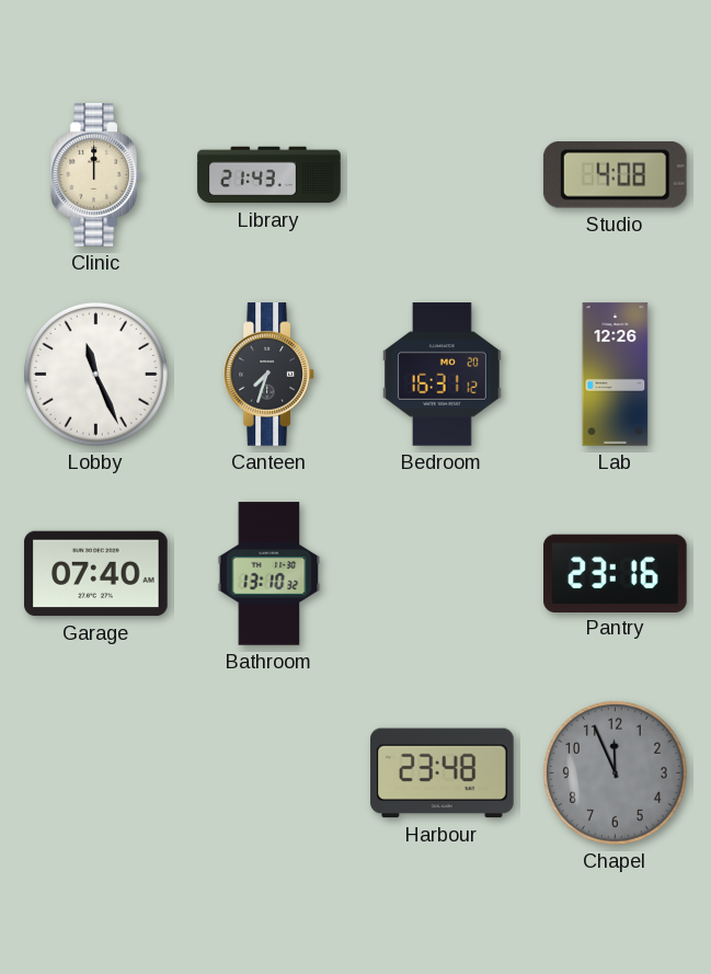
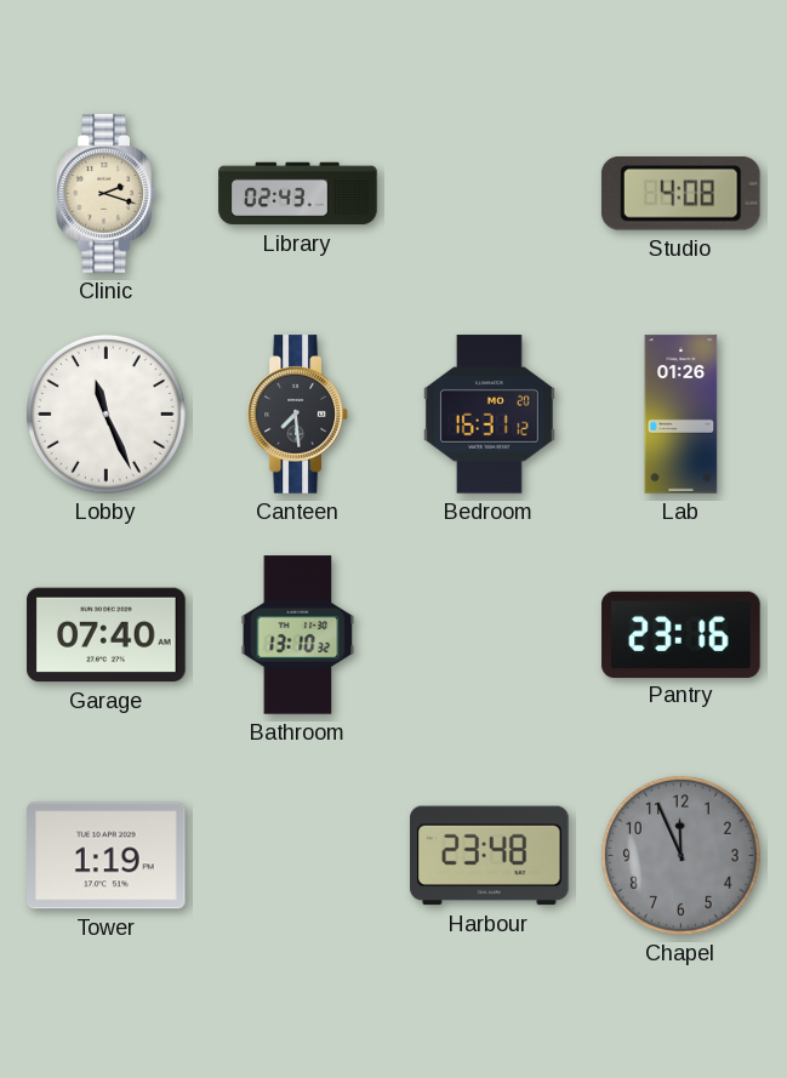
Clinic: 12:00 -> 2:18
Library: 21:43 -> 02:43
Canteen: 7:33 -> 7:29
Lab: 12:26 -> 01:26
Tower: none -> 1:19
